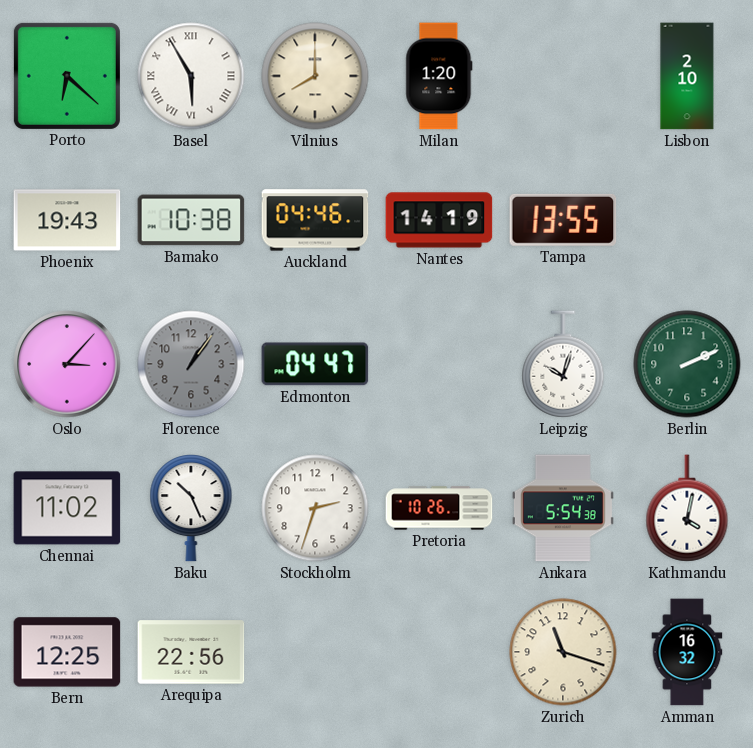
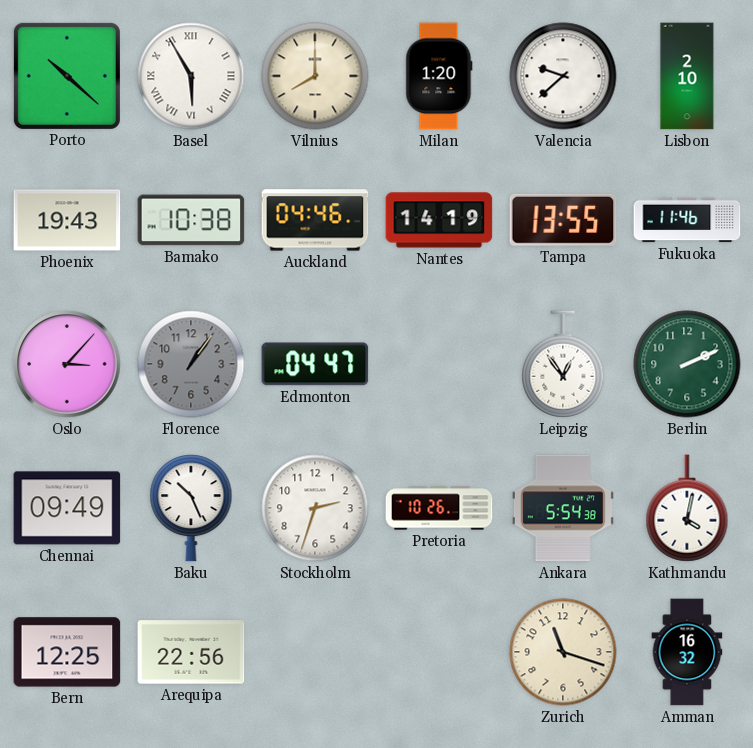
Porto: 6:22 -> 10:22
Valencia: none -> 9:38
Fukuoka: none -> 11:46
Leipzig: 10:03 -> 12:54
Chennai: 11:02 -> 09:49
